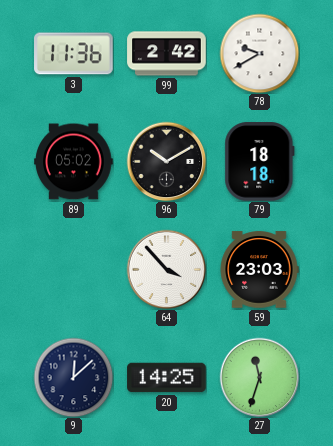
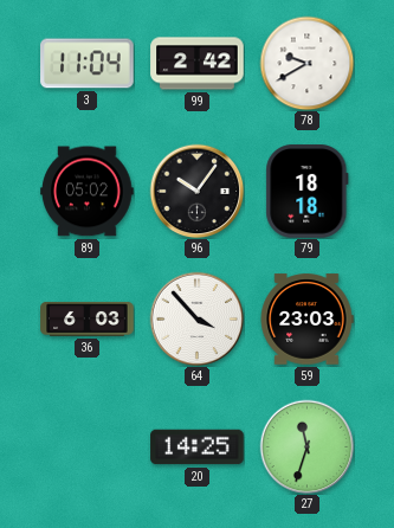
3: 11:36 -> 11:04
96: 10:10 -> 10:06
36: none -> 6:03
9: 12:08 -> none
